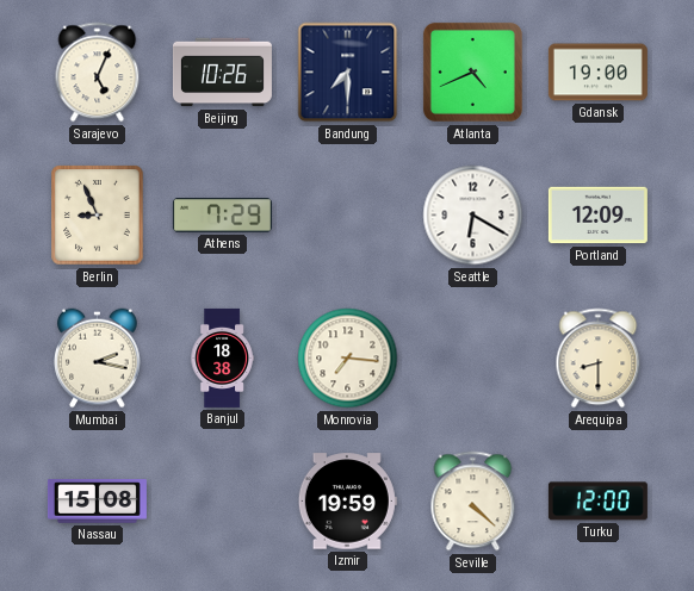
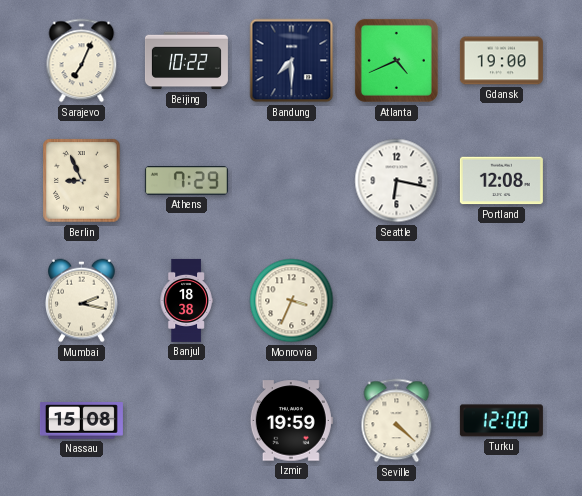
Sarajevo: 5:04 -> 7:04
Beijing: 10:26 -> 10:22
Seattle: 6:20 -> 6:17
Portland: 12:09 -> 12:08
Monrovia: 7:16 -> 3:34
Arequipa: 8:30 -> none
